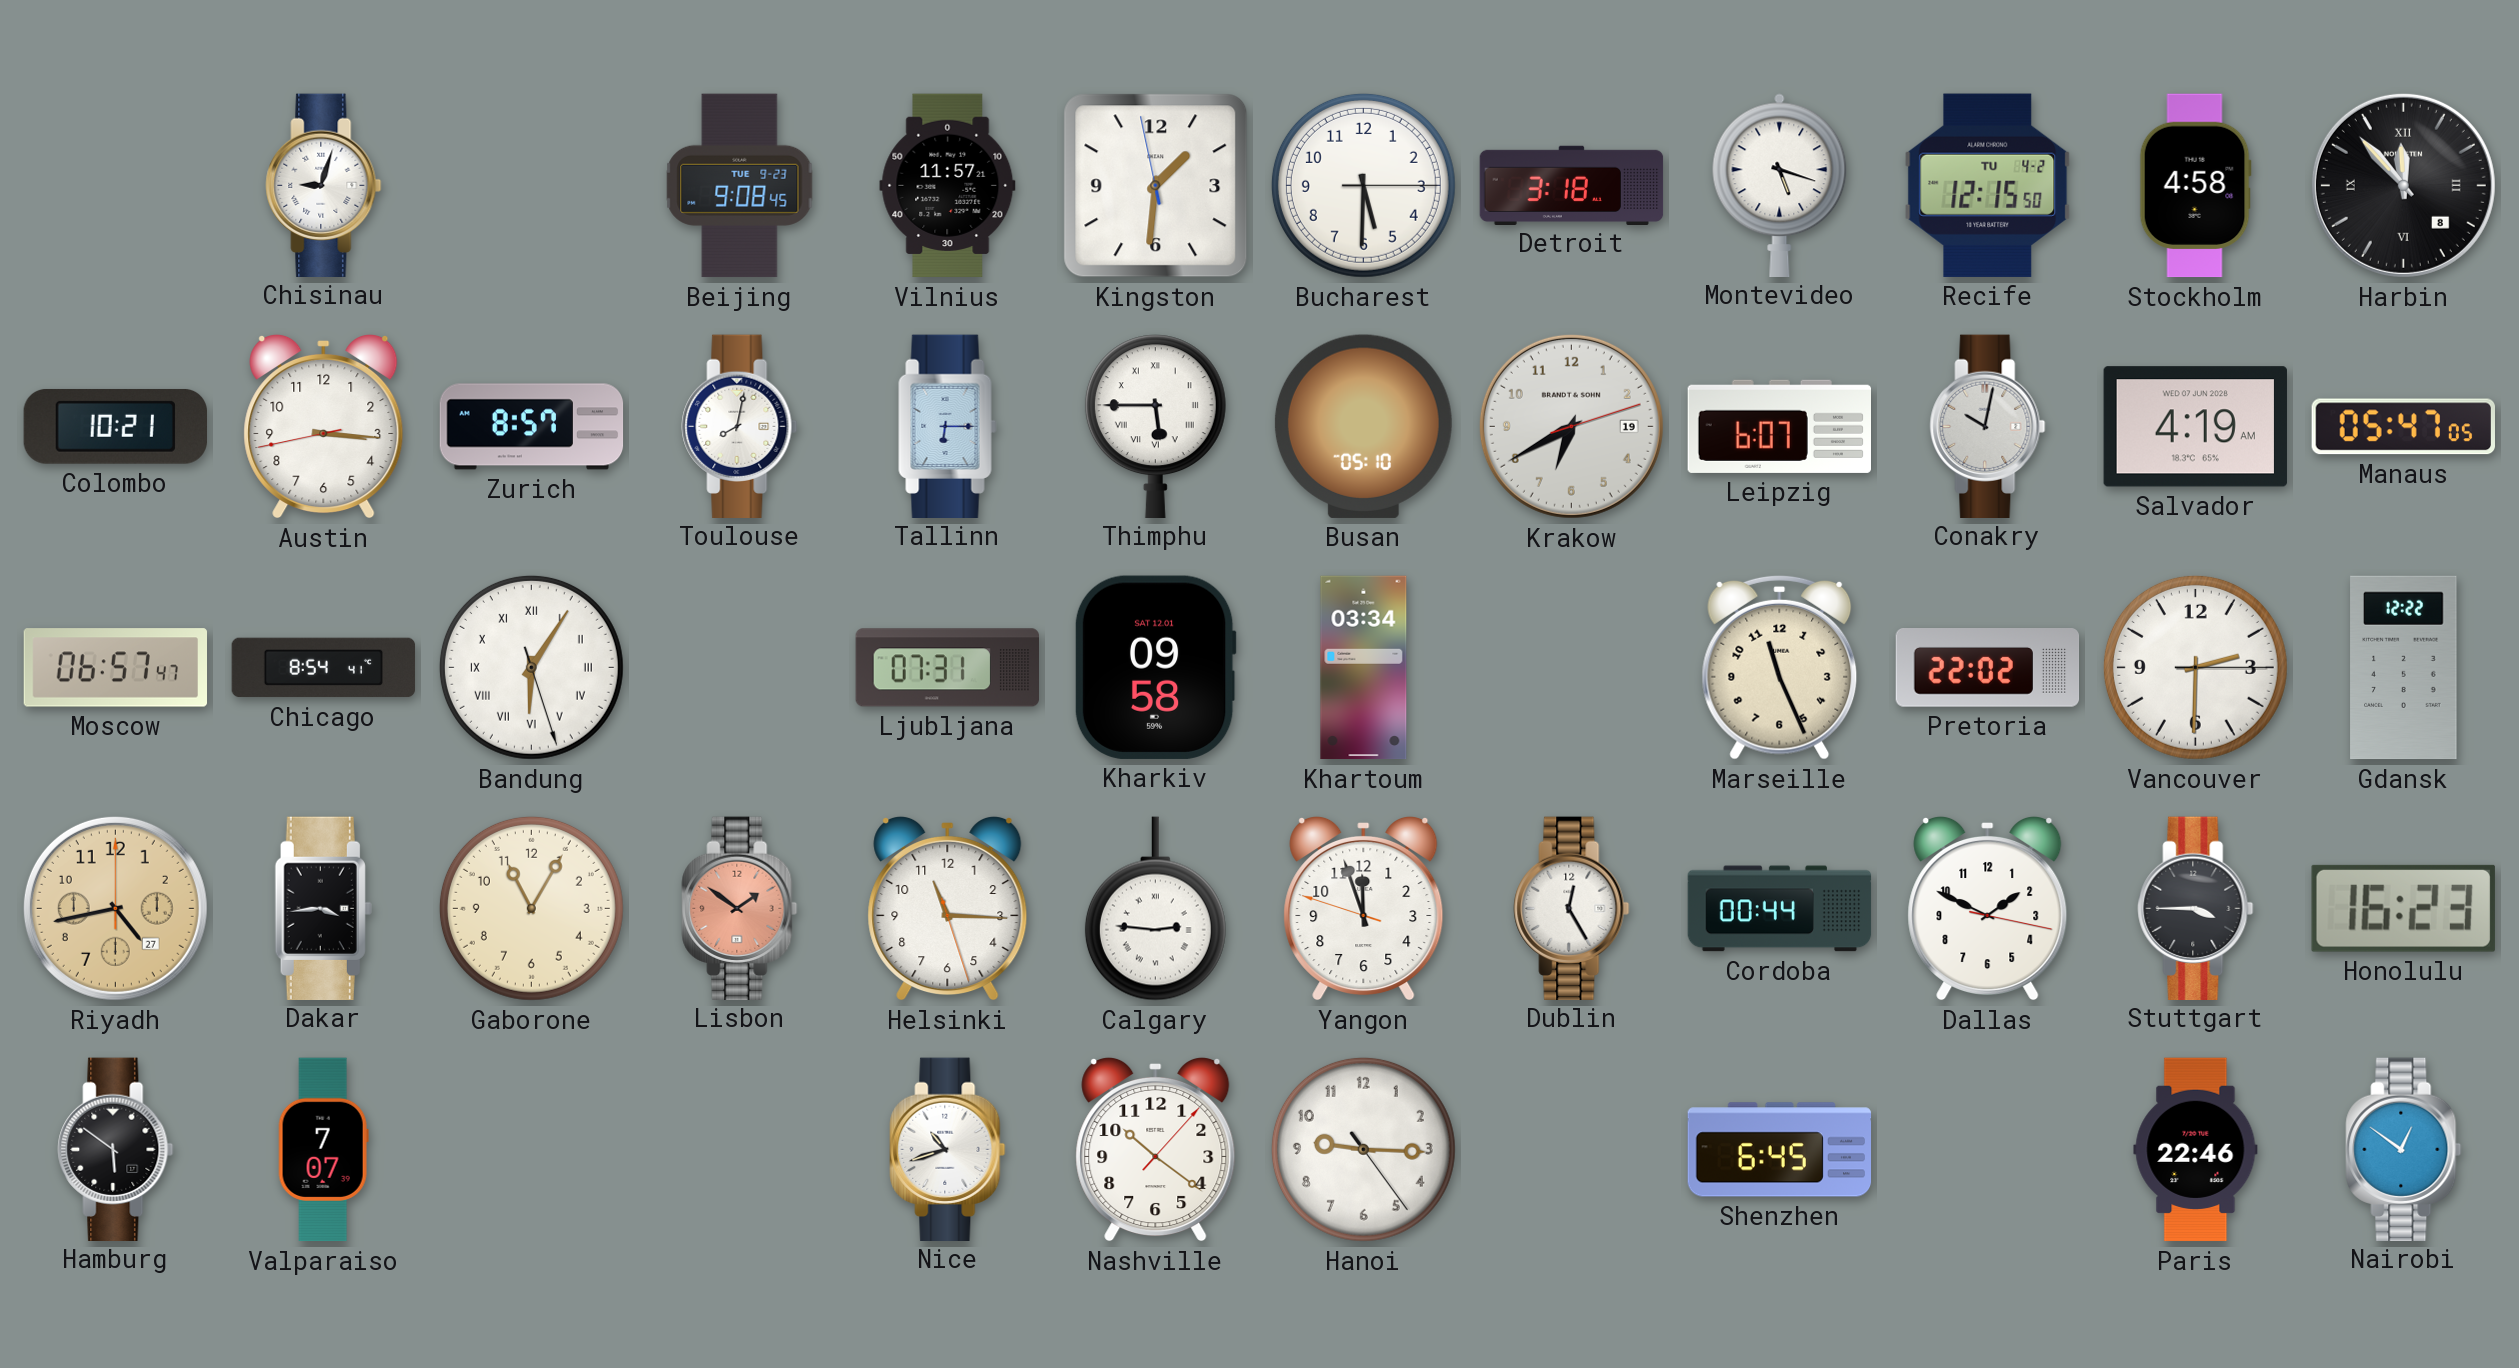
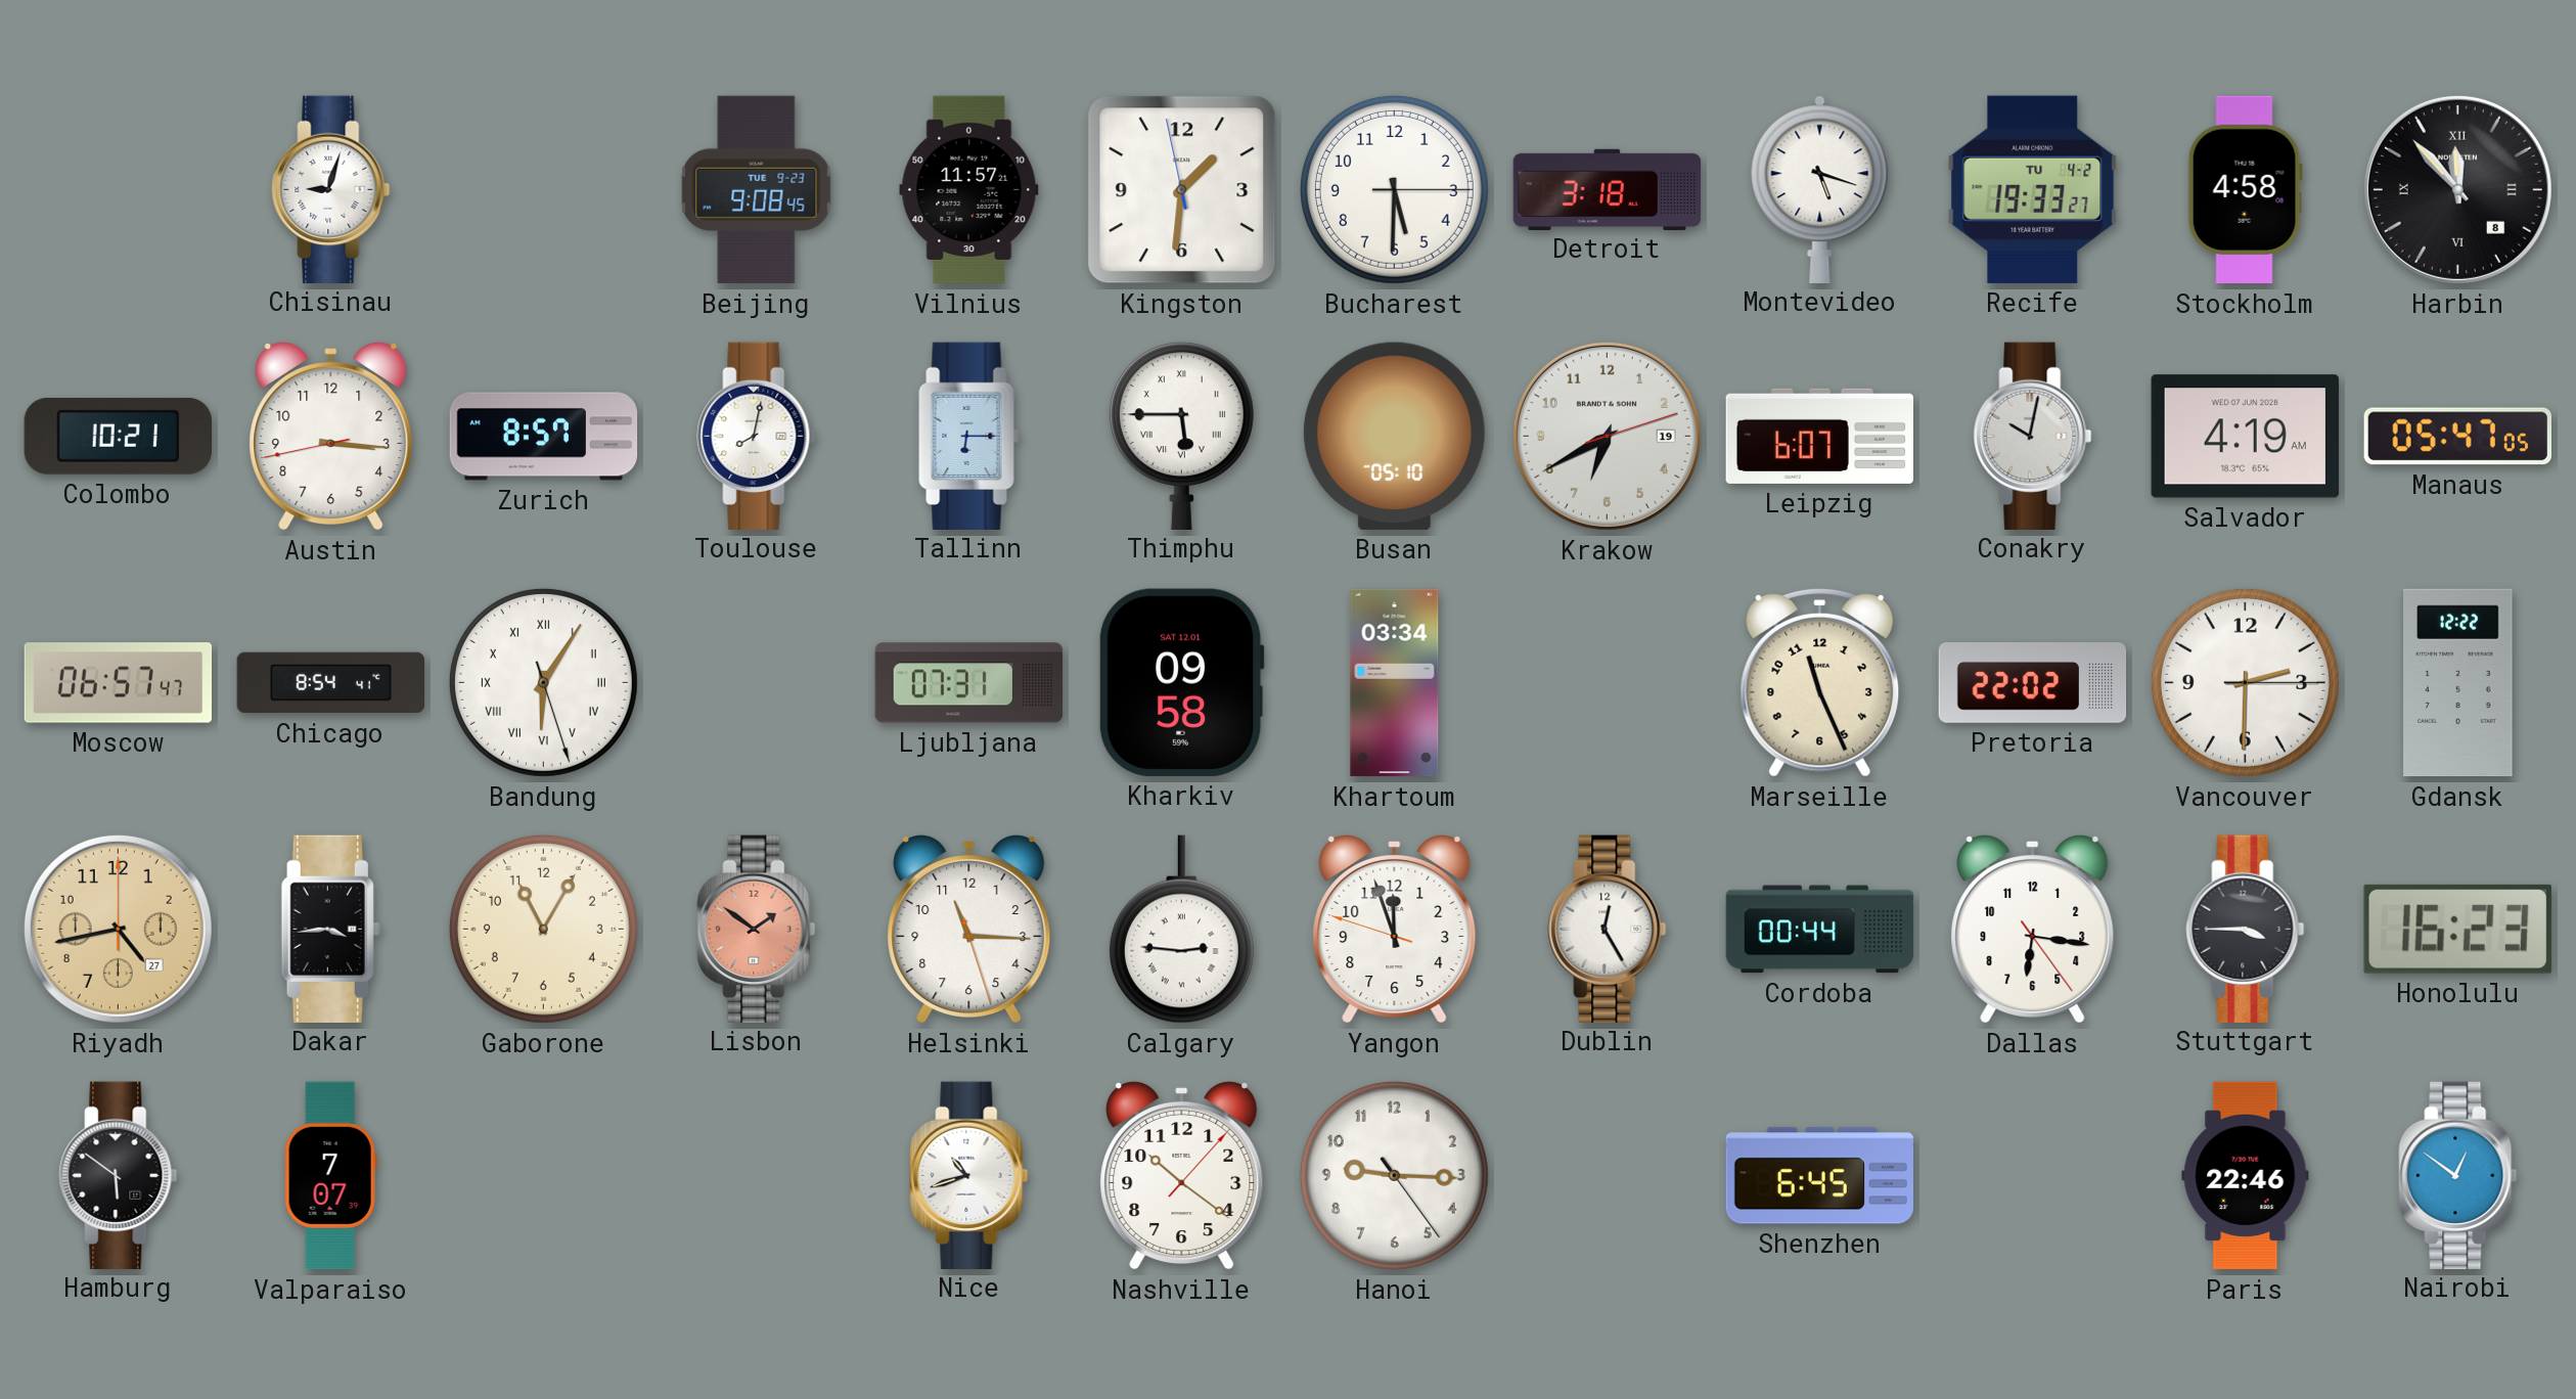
Recife: 12:15 -> 19:33
Dallas: 1:49 -> 6:16
